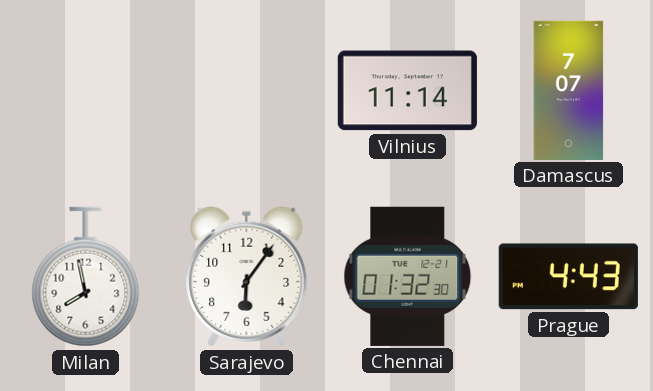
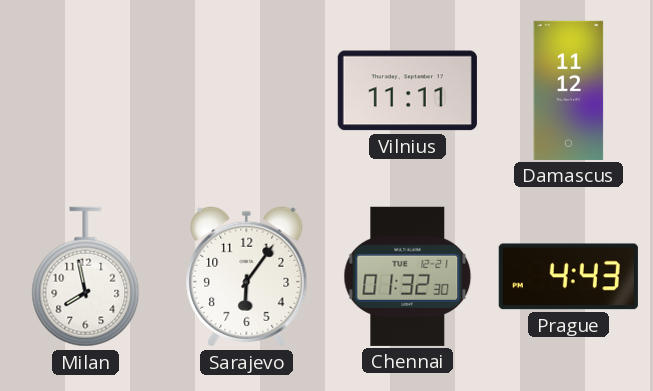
Vilnius: 11:14 -> 11:11
Damascus: 7:07 -> 11:12
